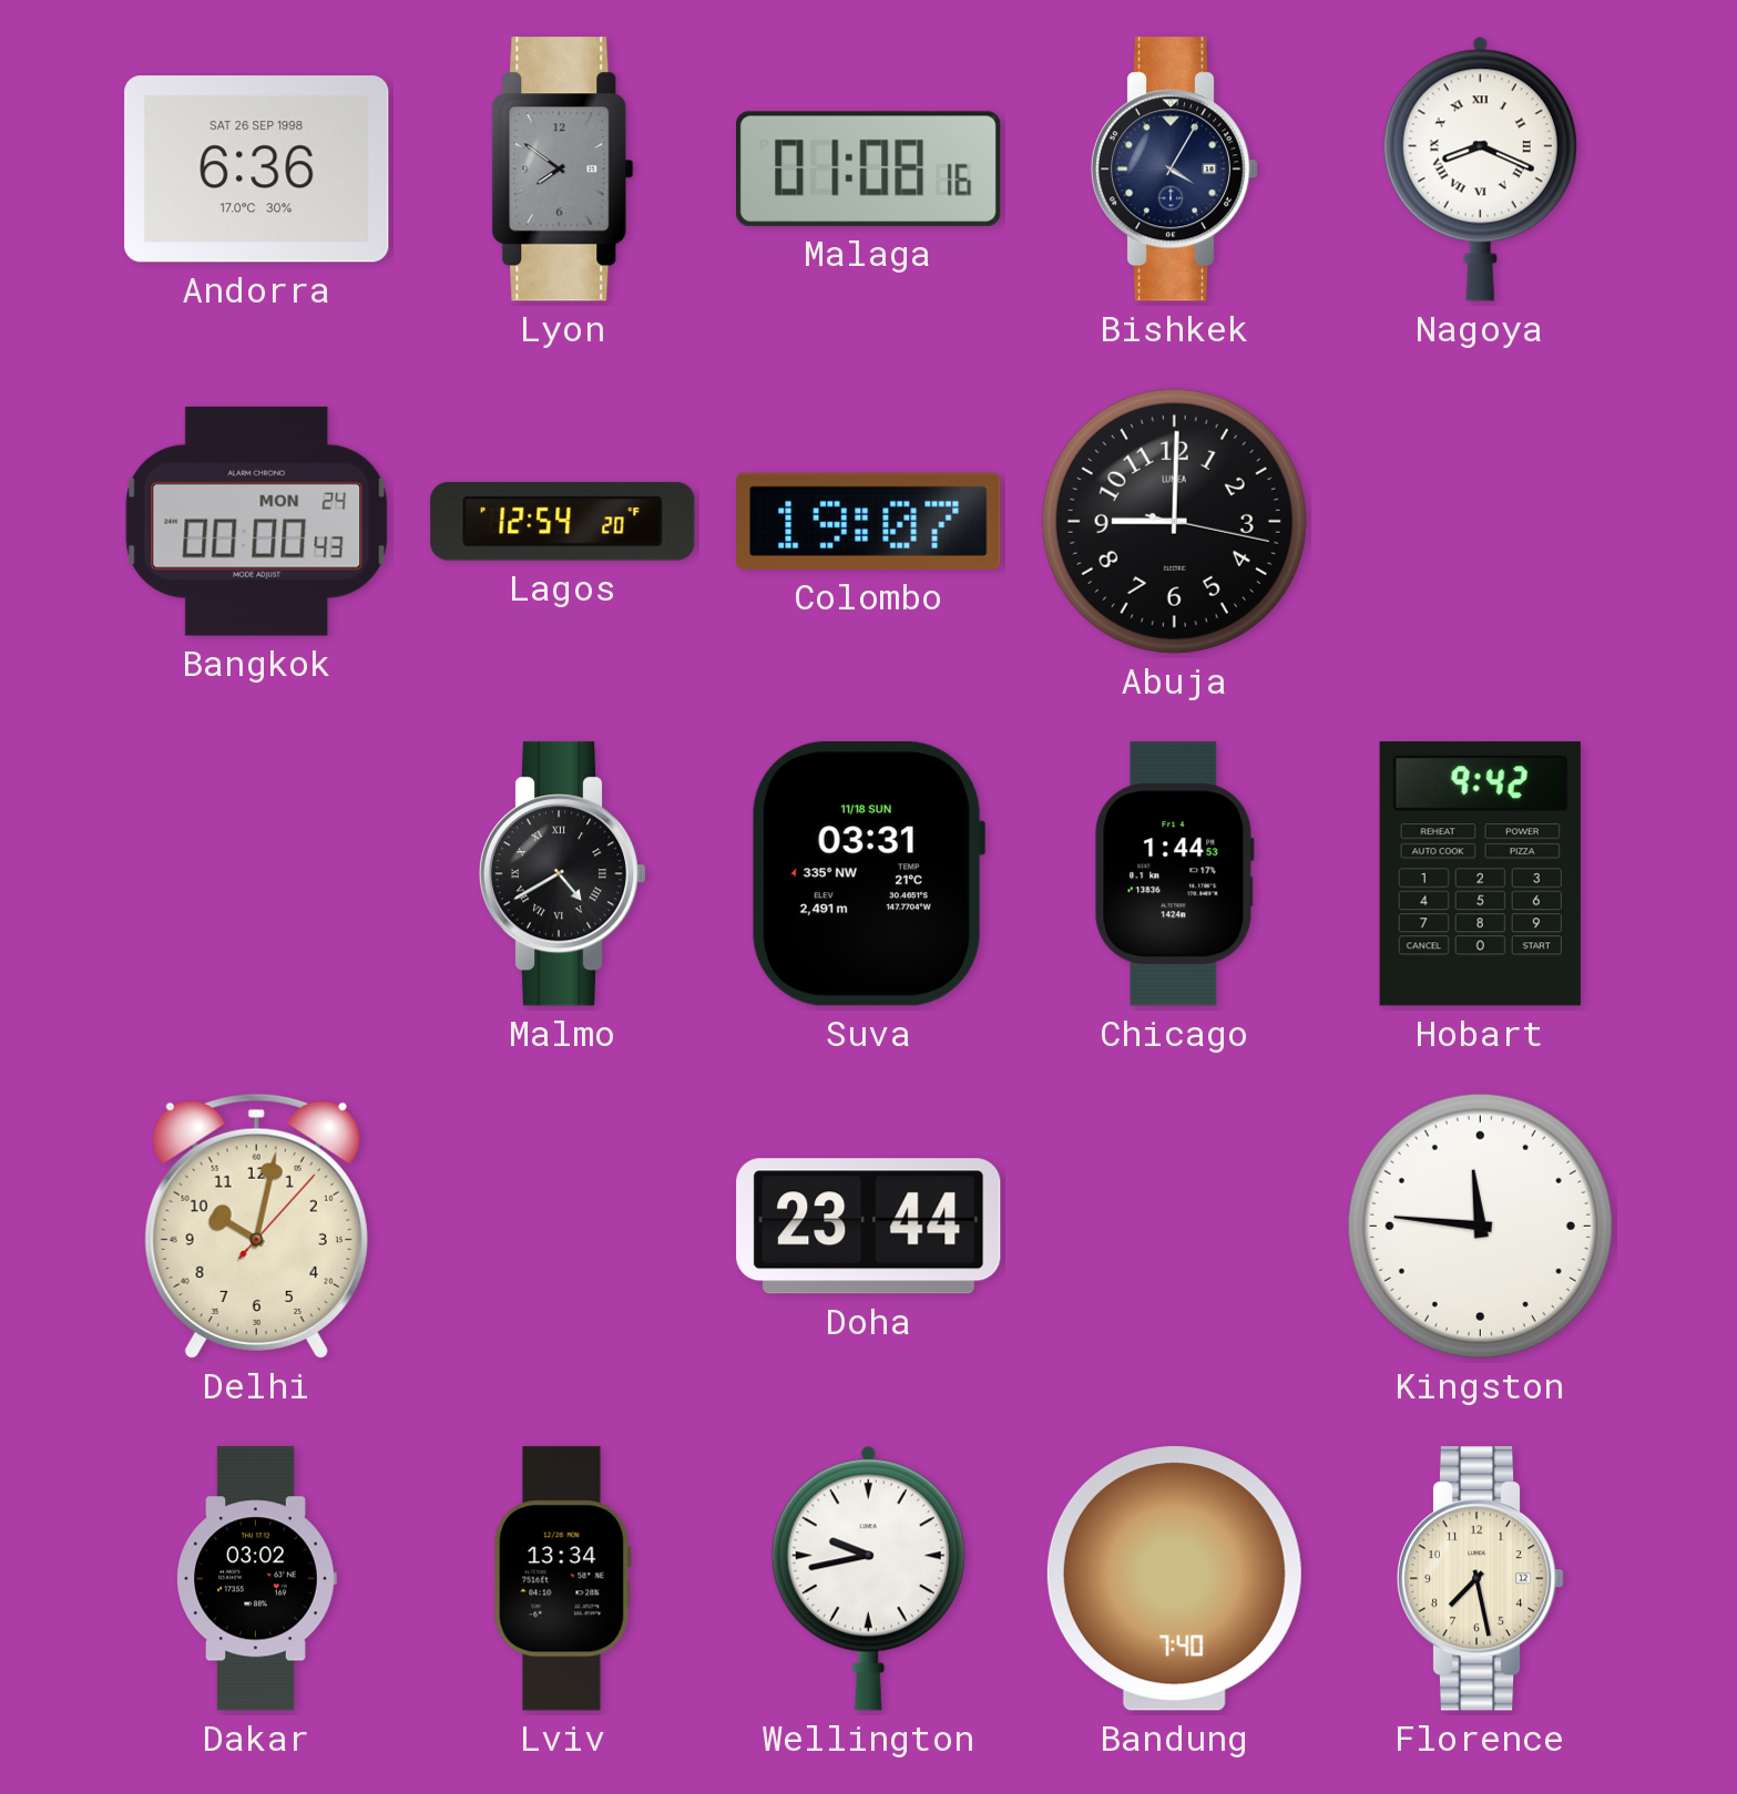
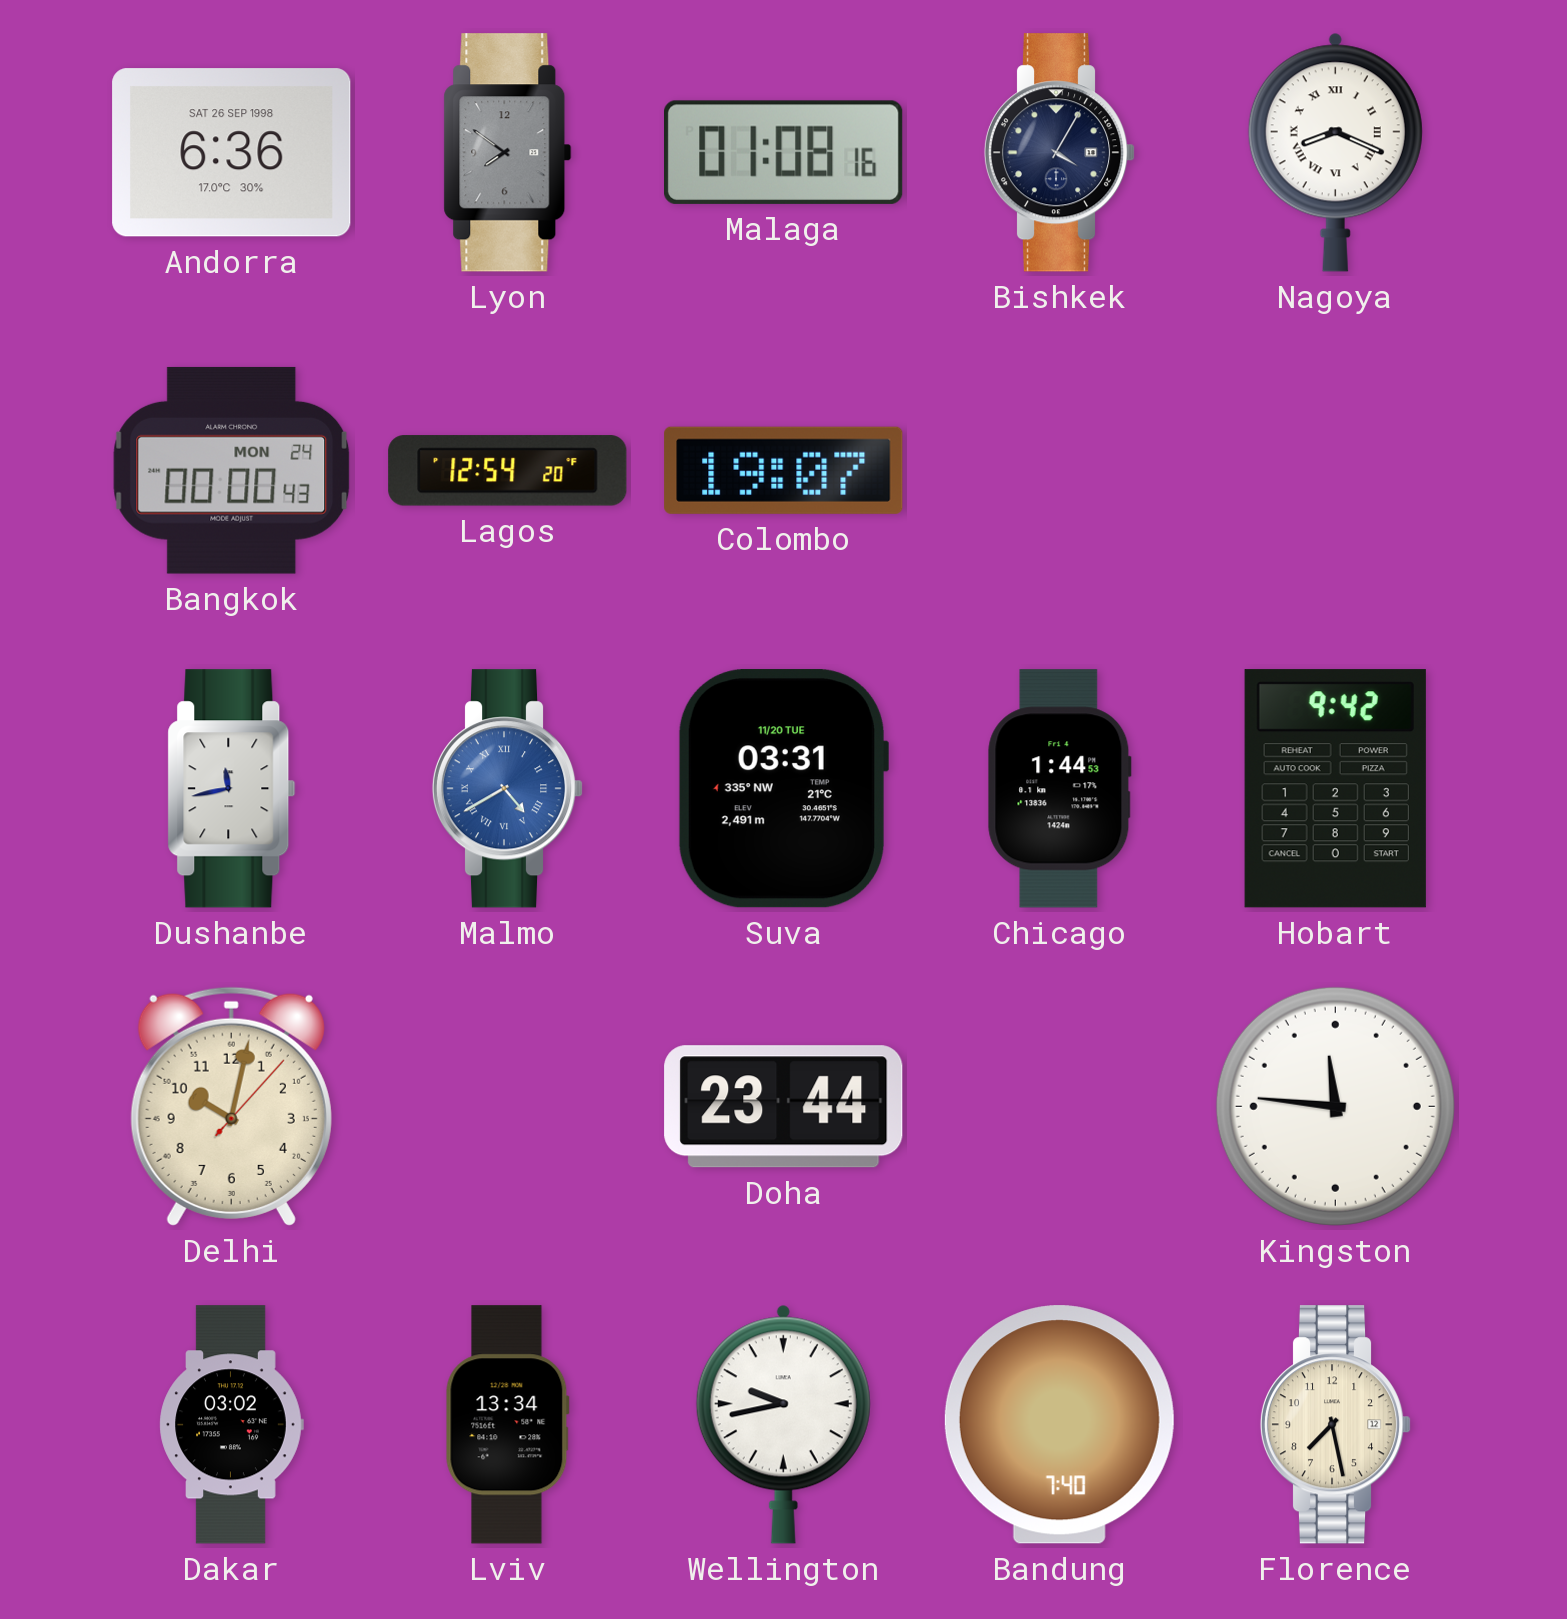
Abuja: 9:00 -> none
Dushanbe: none -> 11:43
Malmo dial: black -> blue
Suva date: 11/18 SUN -> 11/20 TUE
